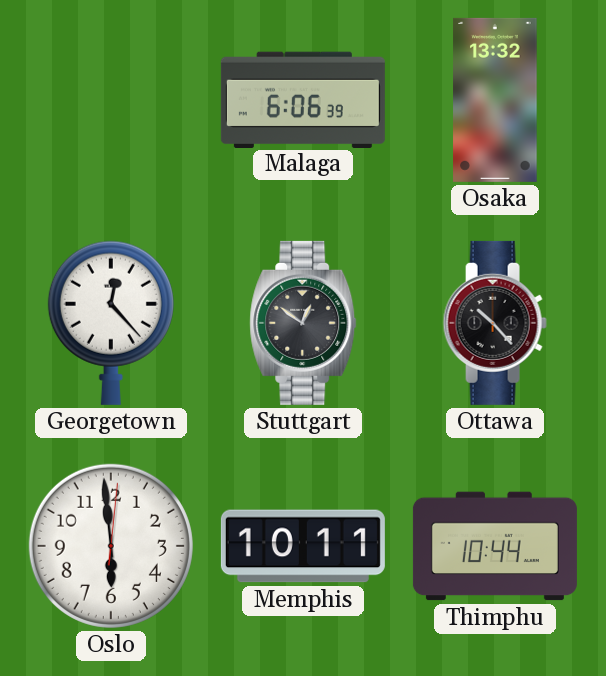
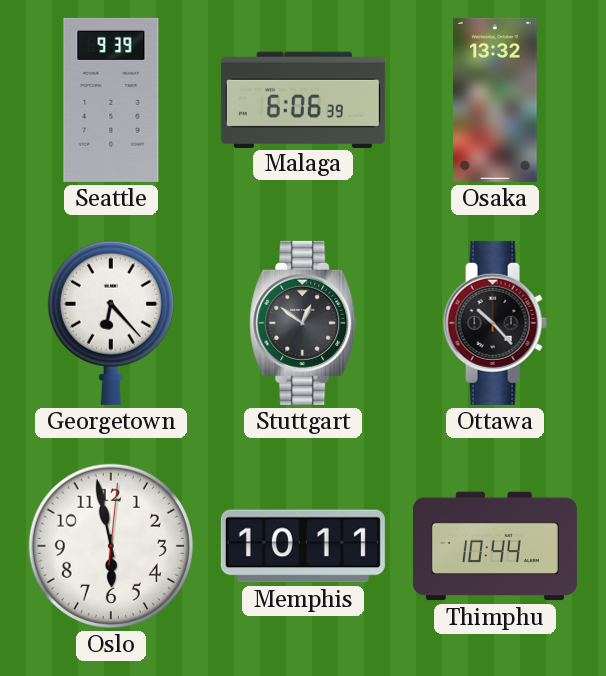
Seattle: none -> 9:39
Georgetown: 12:23 -> 6:23
Oslo: 5:59 -> 5:58
